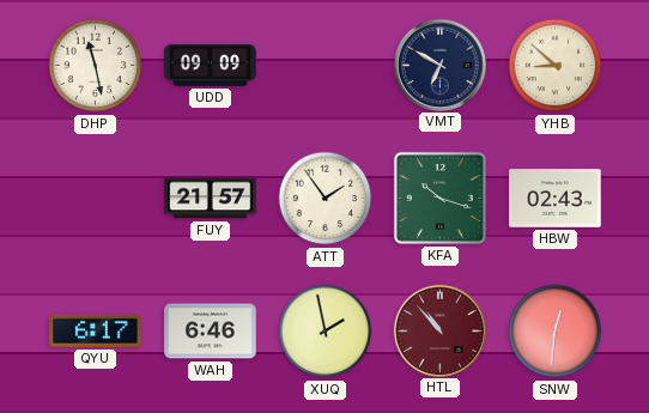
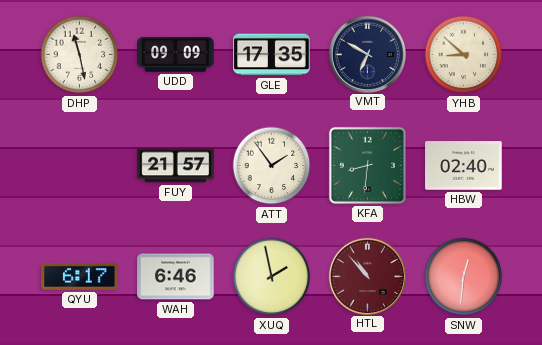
GLE: none -> 17:35
KFA: 10:18 -> 8:31
HBW: 02:43 -> 02:40
